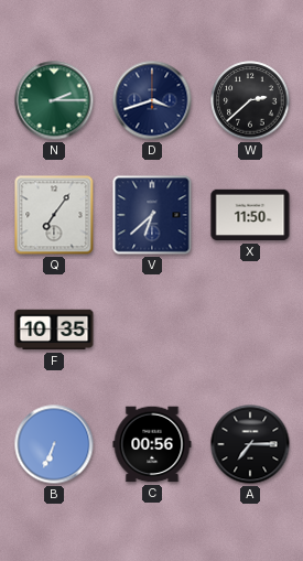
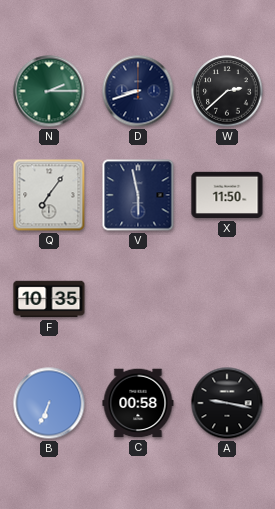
D: 3:42 -> 8:42
V: 6:38 -> 5:58
C: 00:56 -> 00:58
A: 7:15 -> 9:17
